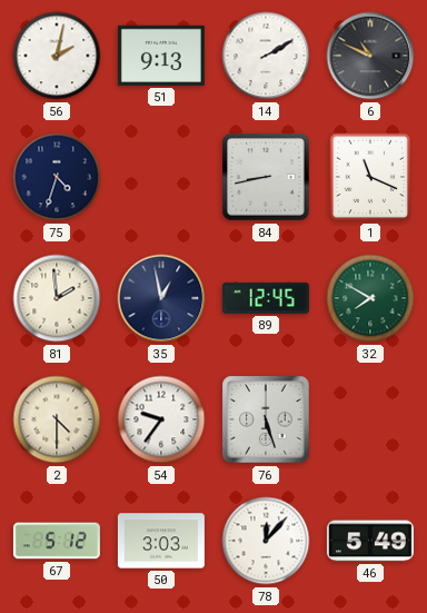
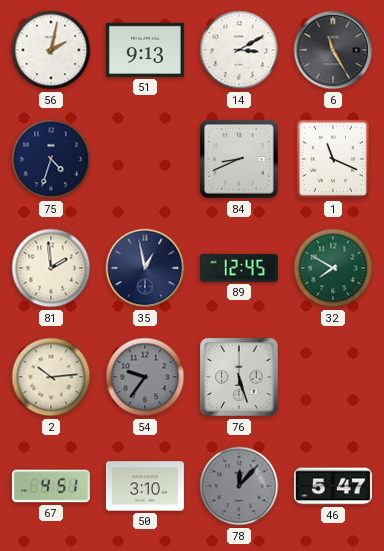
14: 2:10 -> 3:10
6: 10:49 -> 11:25
84: 8:43 -> 8:41
2: 4:30 -> 10:14
54 dial: white -> grey
67: 5:12 -> 4:51
50: 3:03 -> 3:10
78 dial: white -> grey
46: 5:49 -> 5:47
